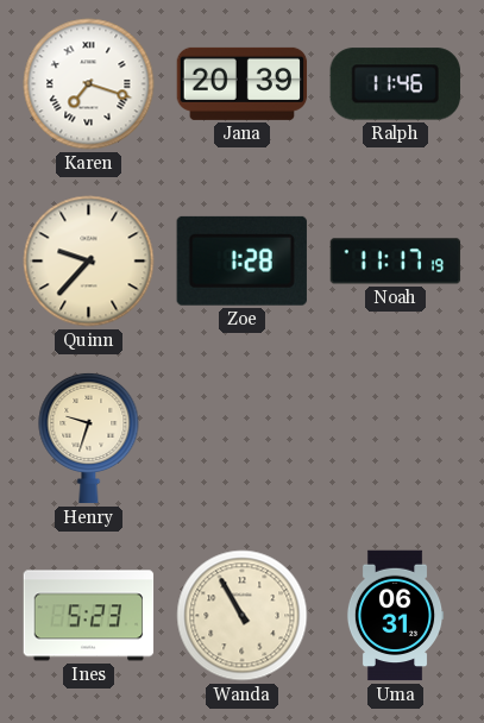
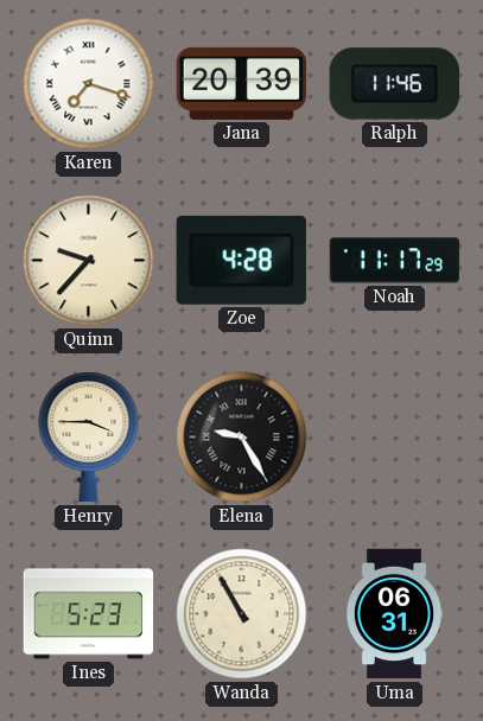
Zoe: 1:28 -> 4:28
Noah: 11:17:19 -> 11:17:29
Henry: 9:33 -> 3:45
Elena: none -> 9:25
